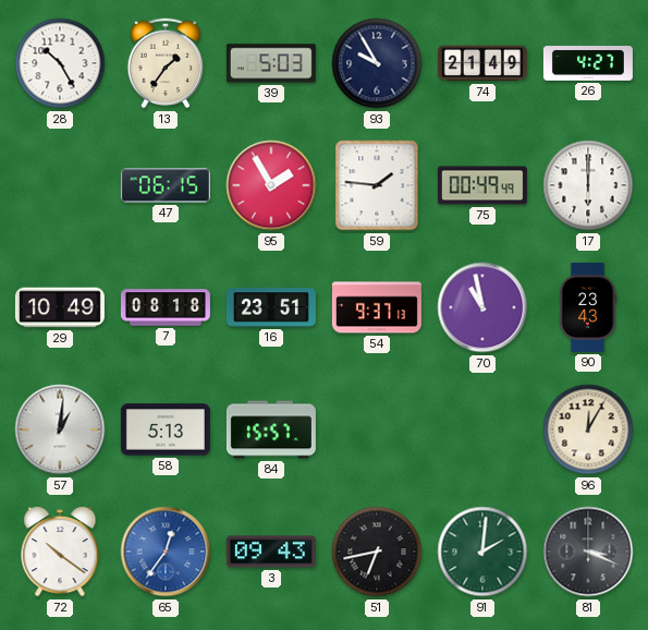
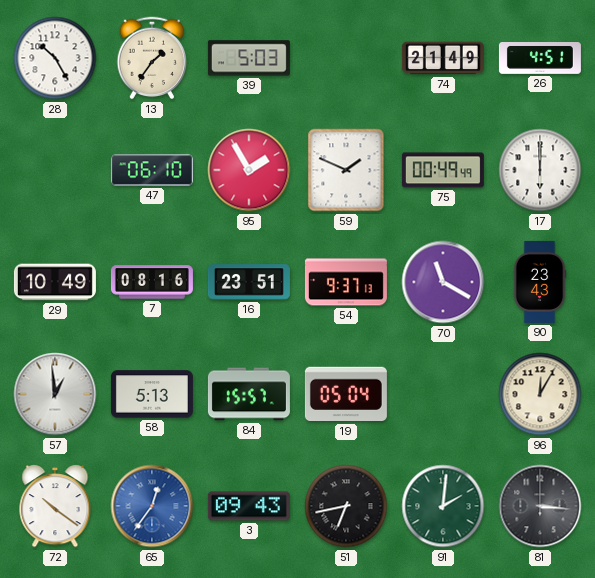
93: 9:55 -> none
26: 4:27 -> 4:51
47: 06:15 -> 06:10
59: 1:46 -> 1:49
7: 08:18 -> 08:16
70: 10:58 -> 11:20
57: 1:01 -> 12:59
19: none -> 05:04
81: 3:19 -> 3:16
